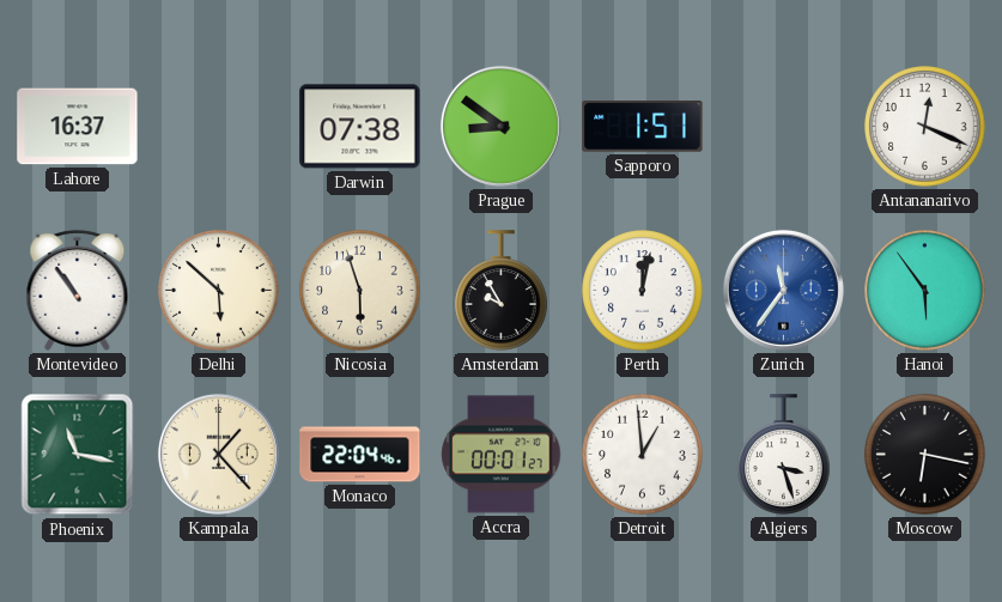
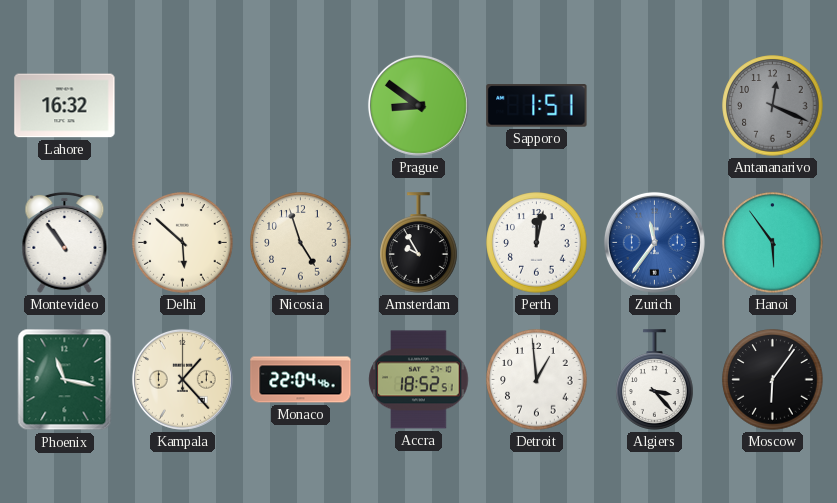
Lahore: 16:37 -> 16:32
Darwin: 07:38 -> none
Antananarivo dial: white -> grey
Nicosia: 5:57 -> 4:57
Accra: 00:01 -> 18:52
Algiers: 3:27 -> 3:23
Moscow: 6:17 -> 6:06
